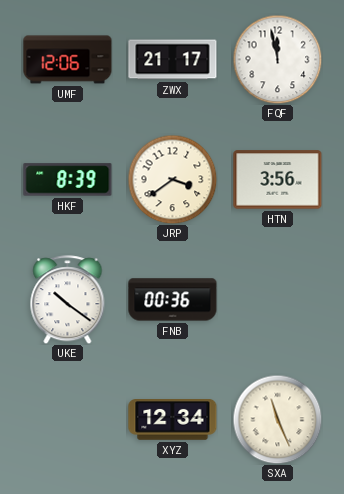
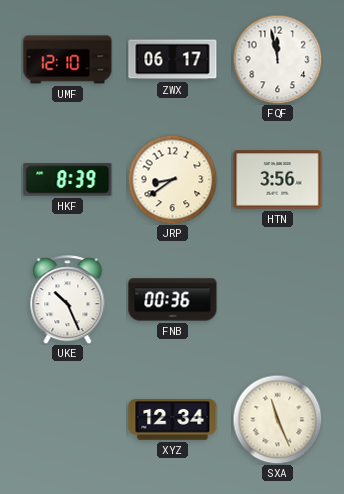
UMF: 12:06 -> 12:10
ZWX: 21:17 -> 06:17
JRP: 3:39 -> 8:39
UKE: 10:21 -> 10:26
